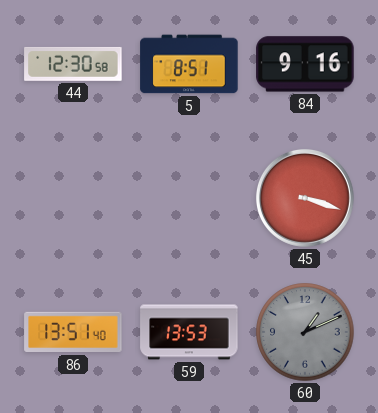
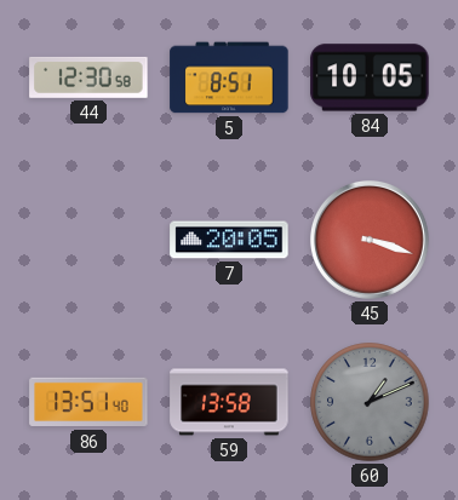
84: 9:16 -> 10:05
7: none -> 20:05
59: 13:53 -> 13:58
